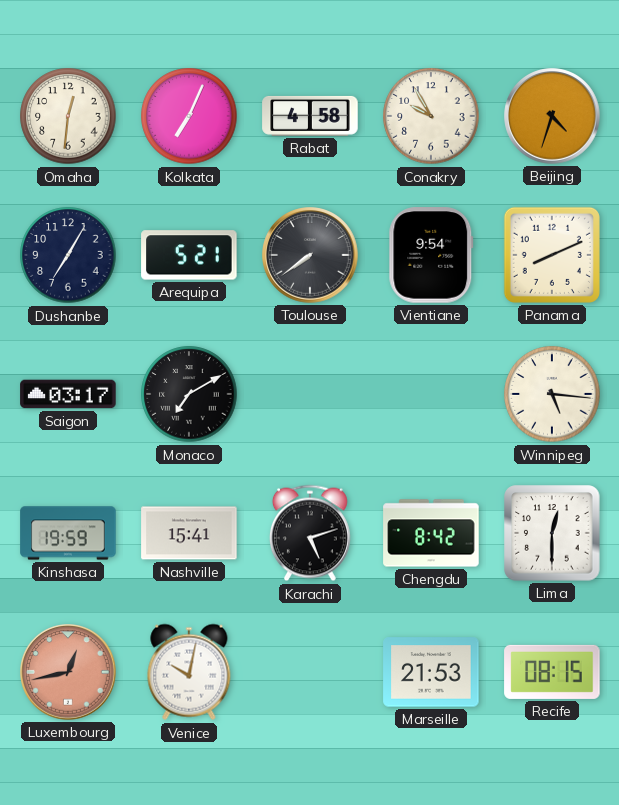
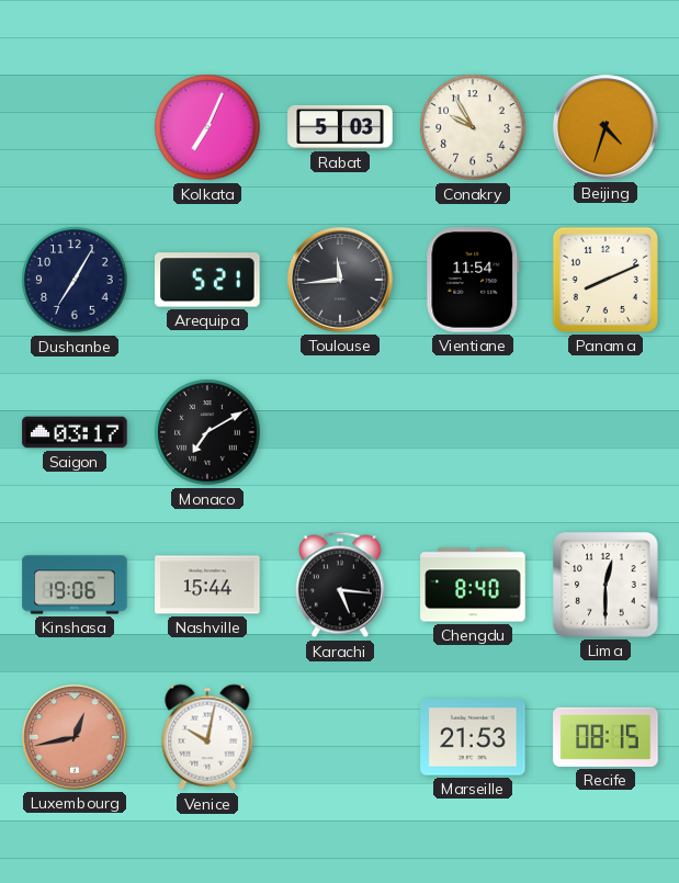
Omaha: 12:31 -> none
Rabat: 4:58 -> 5:03
Toulouse: 7:39 -> 11:44
Vientiane: 9:54 -> 11:54
Winnipeg: 5:16 -> none
Kinshasa: 19:59 -> 19:06
Nashville: 15:41 -> 15:44
Karachi: 5:12 -> 5:16
Chengdu: 8:42 -> 8:40
